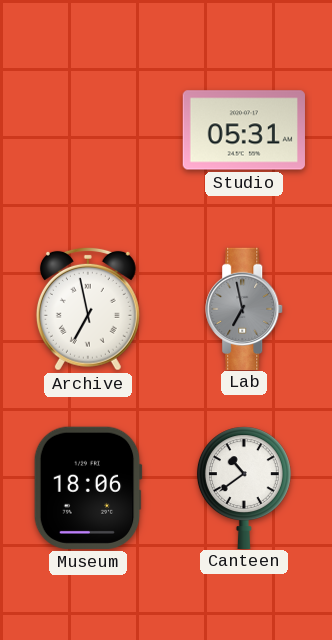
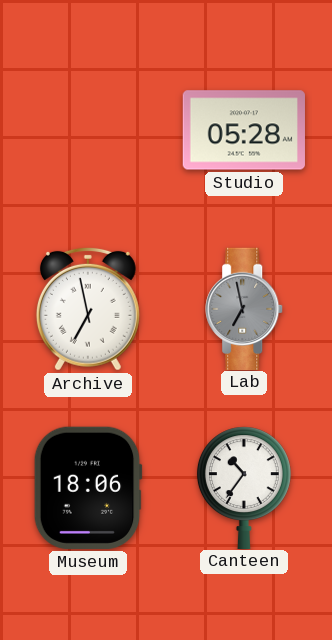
Studio: 05:31 -> 05:28
Canteen: 10:39 -> 10:36
